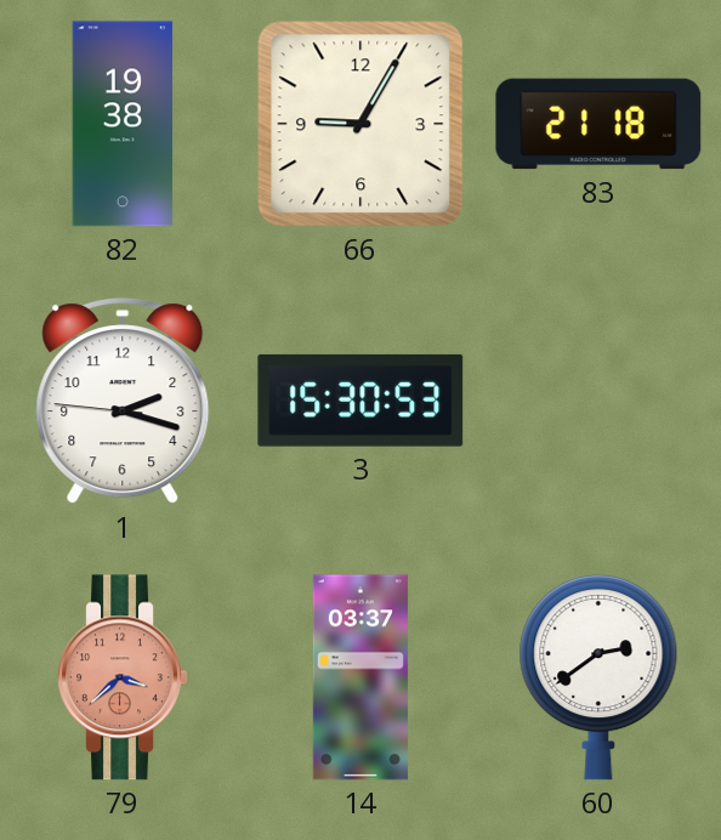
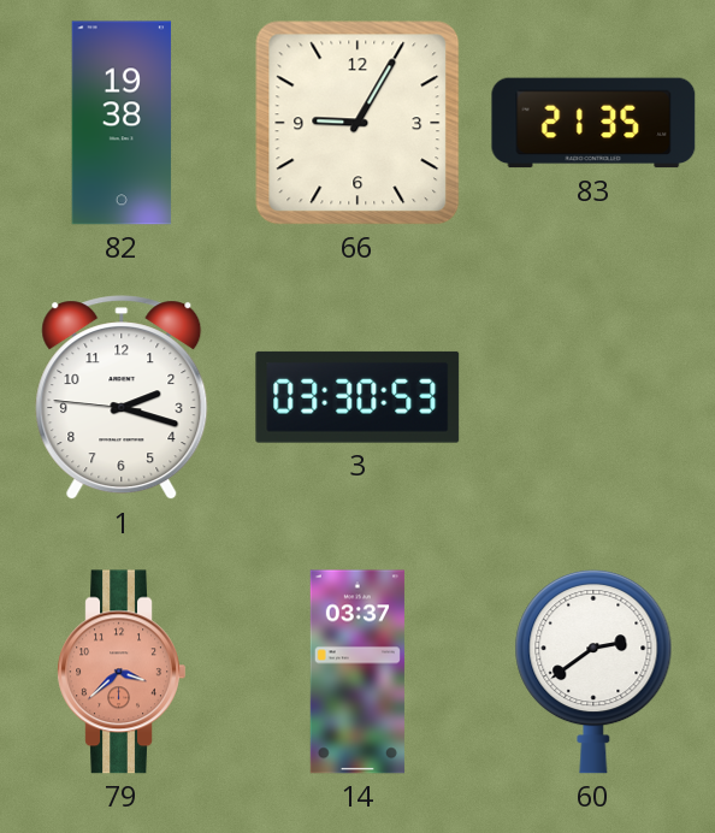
83: 21:18 -> 21:35
3: 15:30 -> 03:30
